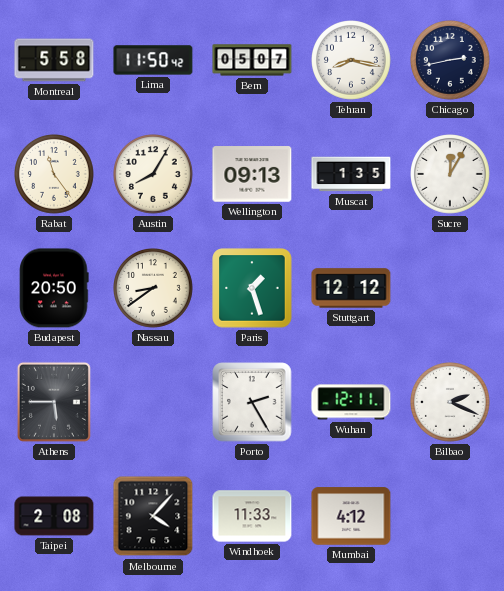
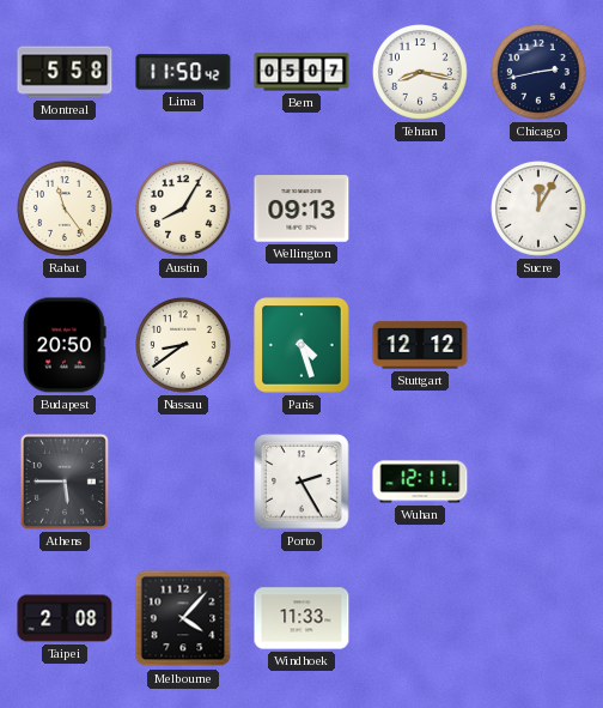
Muscat: 1:35 -> none
Paris: 1:27 -> 4:27
Bilbao: 2:19 -> none
Mumbai: 4:12 -> none
